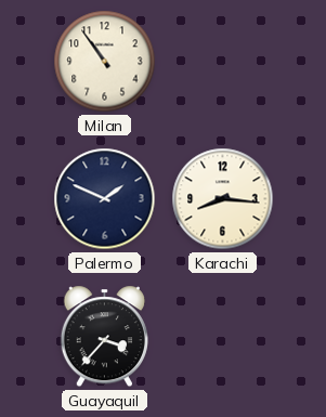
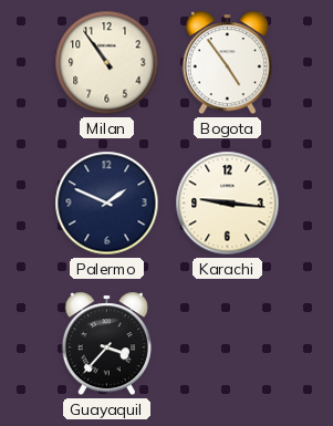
Bogota: none -> 4:54
Karachi: 8:16 -> 9:16
